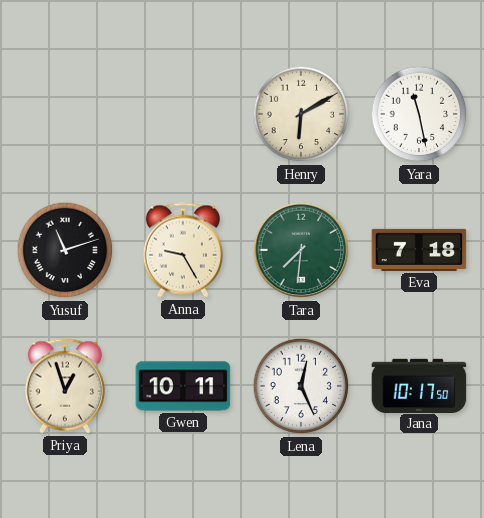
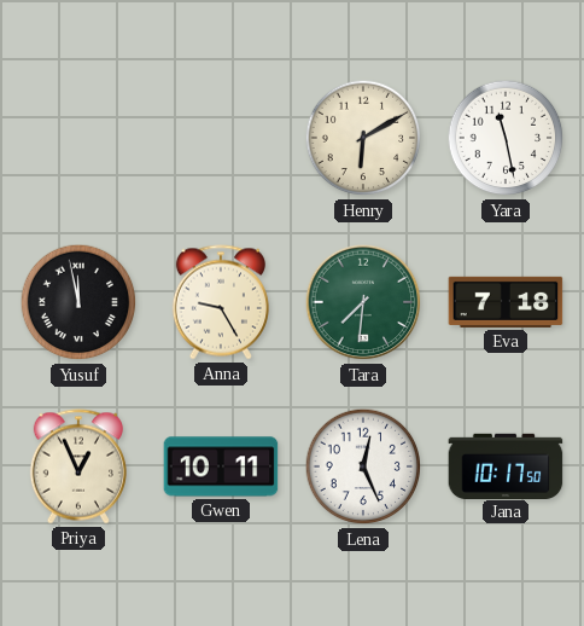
Yusuf: 11:12 -> 11:58
Priya: 12:57 -> 12:56
